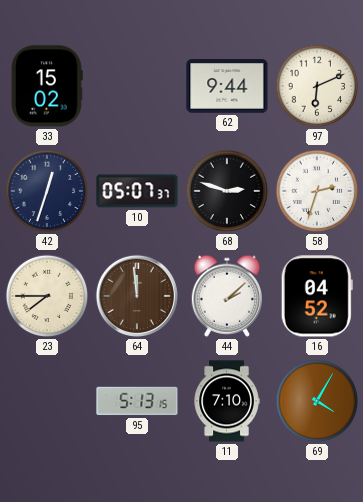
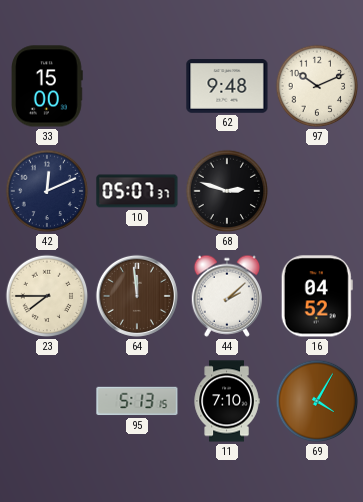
33: 15:02 -> 15:00
62: 9:44 -> 9:48
97: 6:11 -> 10:11
42: 12:33 -> 12:11
58: 2:33 -> none
